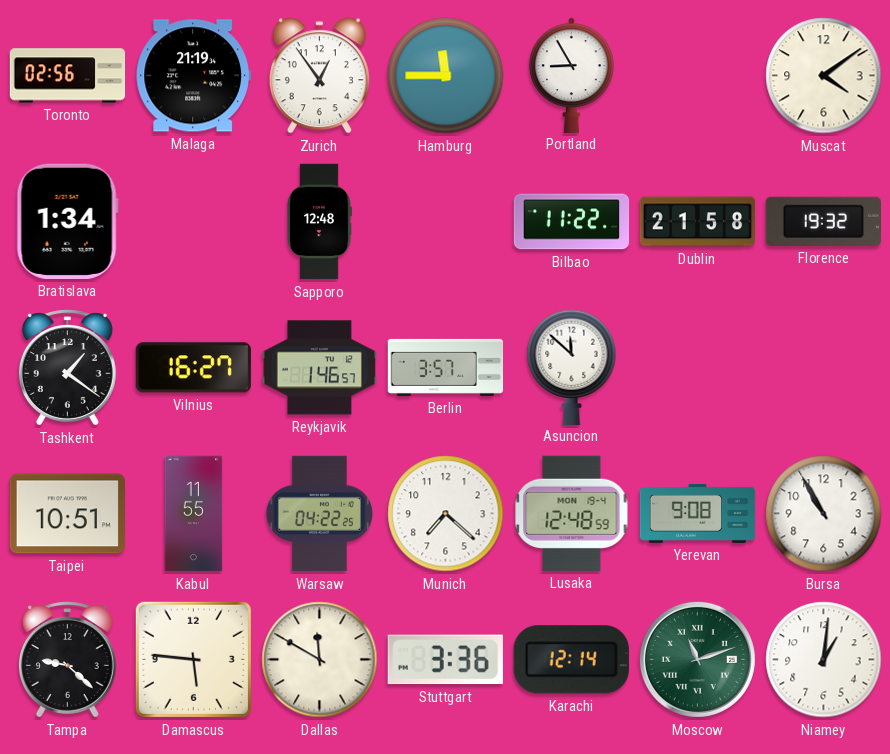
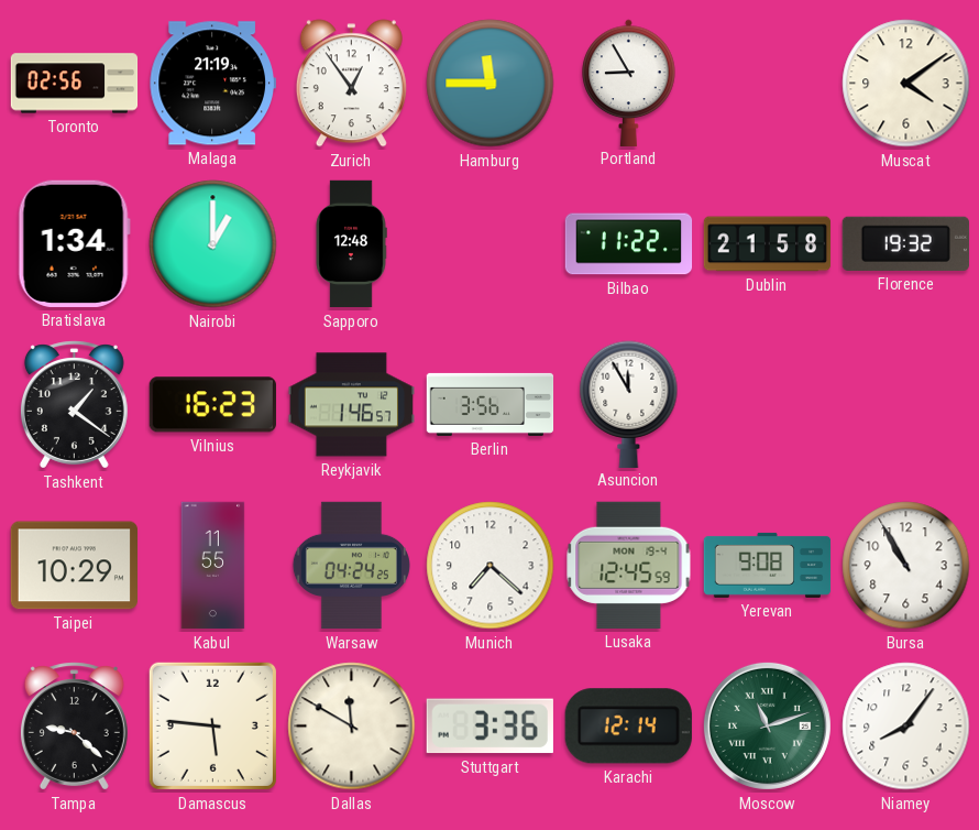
Nairobi: none -> 1:00
Vilnius: 16:27 -> 16:23
Berlin: 3:57 -> 3:56
Asuncion: 11:52 -> 11:55
Taipei: 10:51 -> 10:29
Warsaw: 04:22 -> 04:24
Lusaka: 12:48 -> 12:45
Niamey: 1:01 -> 8:06
